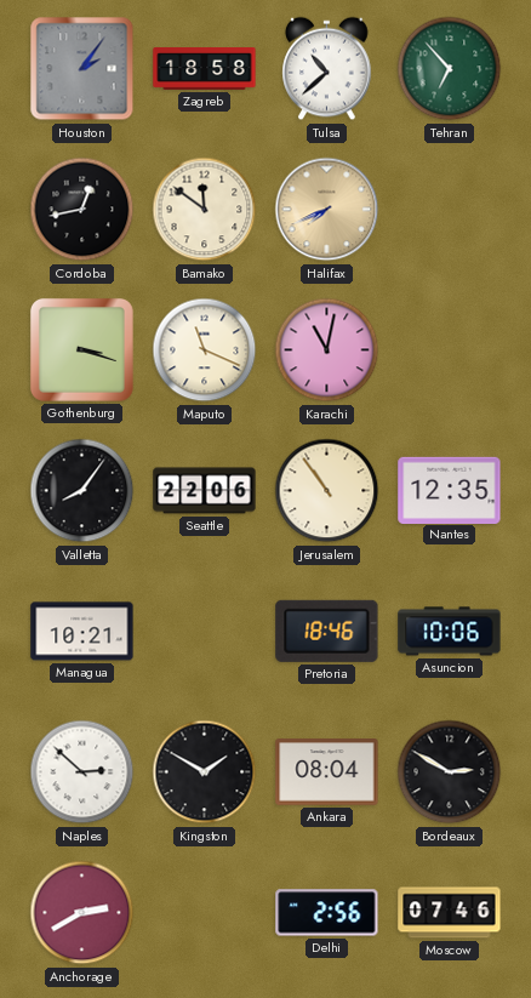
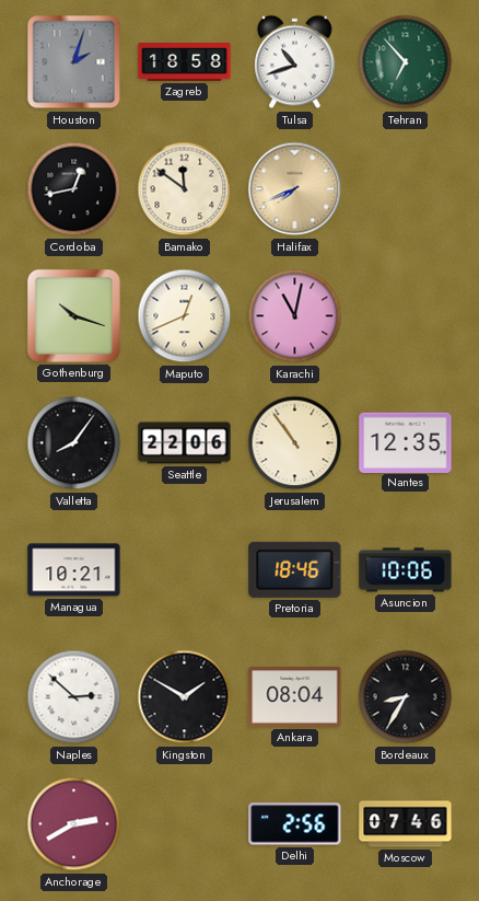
Houston: 2:06 -> 2:03
Tulsa: 10:38 -> 10:42
Gothenburg: 3:18 -> 10:18
Maputo: 11:19 -> 12:41
Bordeaux: 2:50 -> 8:35
